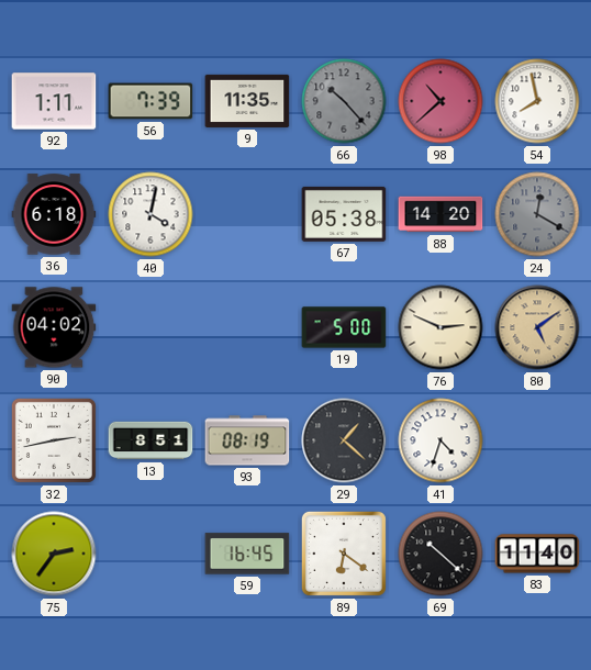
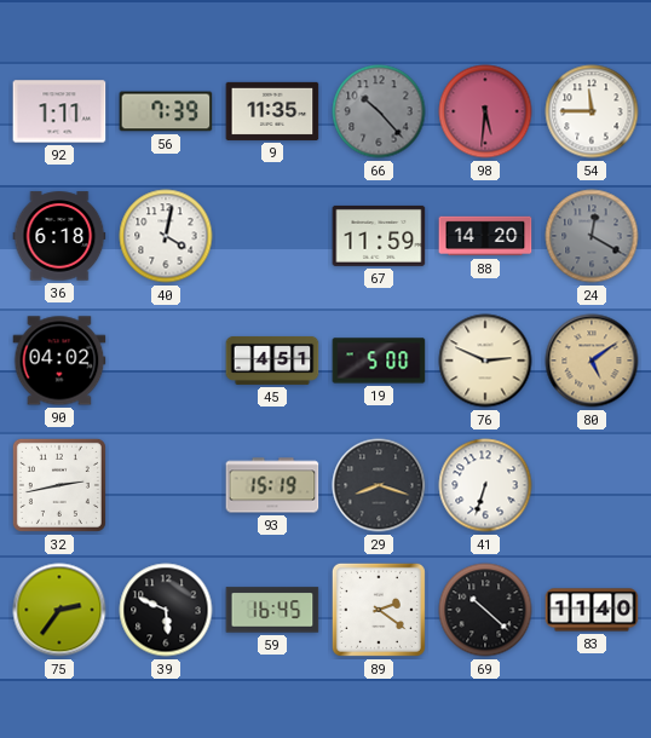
98: 10:38 -> 5:31
54: 7:58 -> 11:45
67: 05:38 -> 11:59
45: none -> 4:51
13: 8:51 -> none
93: 08:19 -> 15:19
29: 1:22 -> 8:18
41: 4:33 -> 6:33
39: none -> 5:49
89: 6:21 -> 2:21
